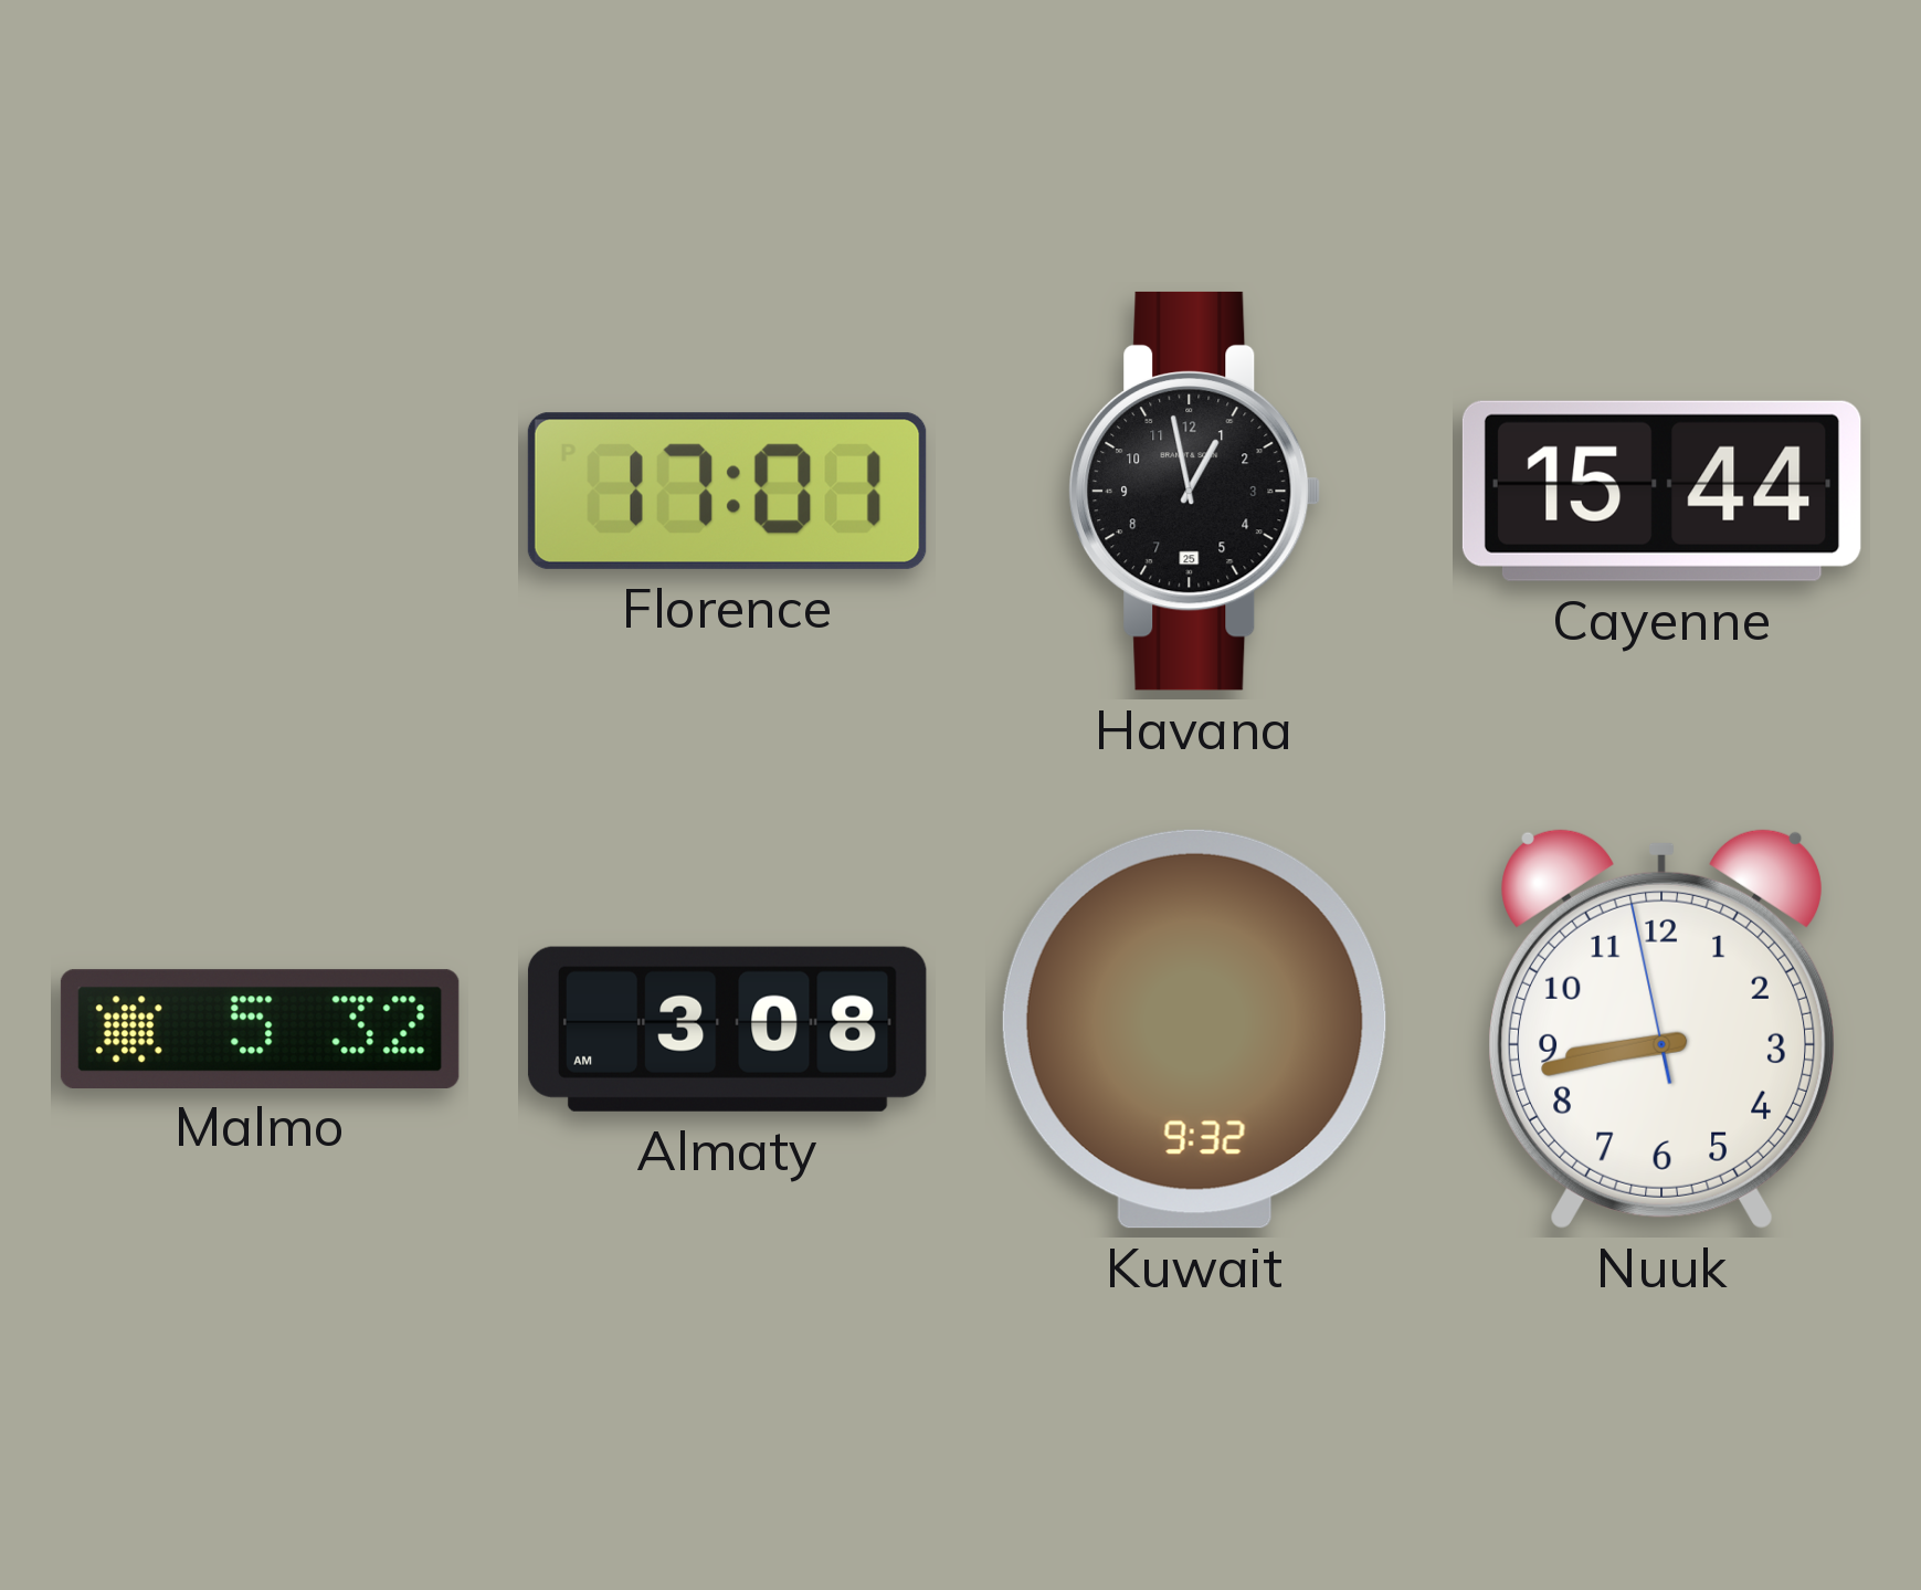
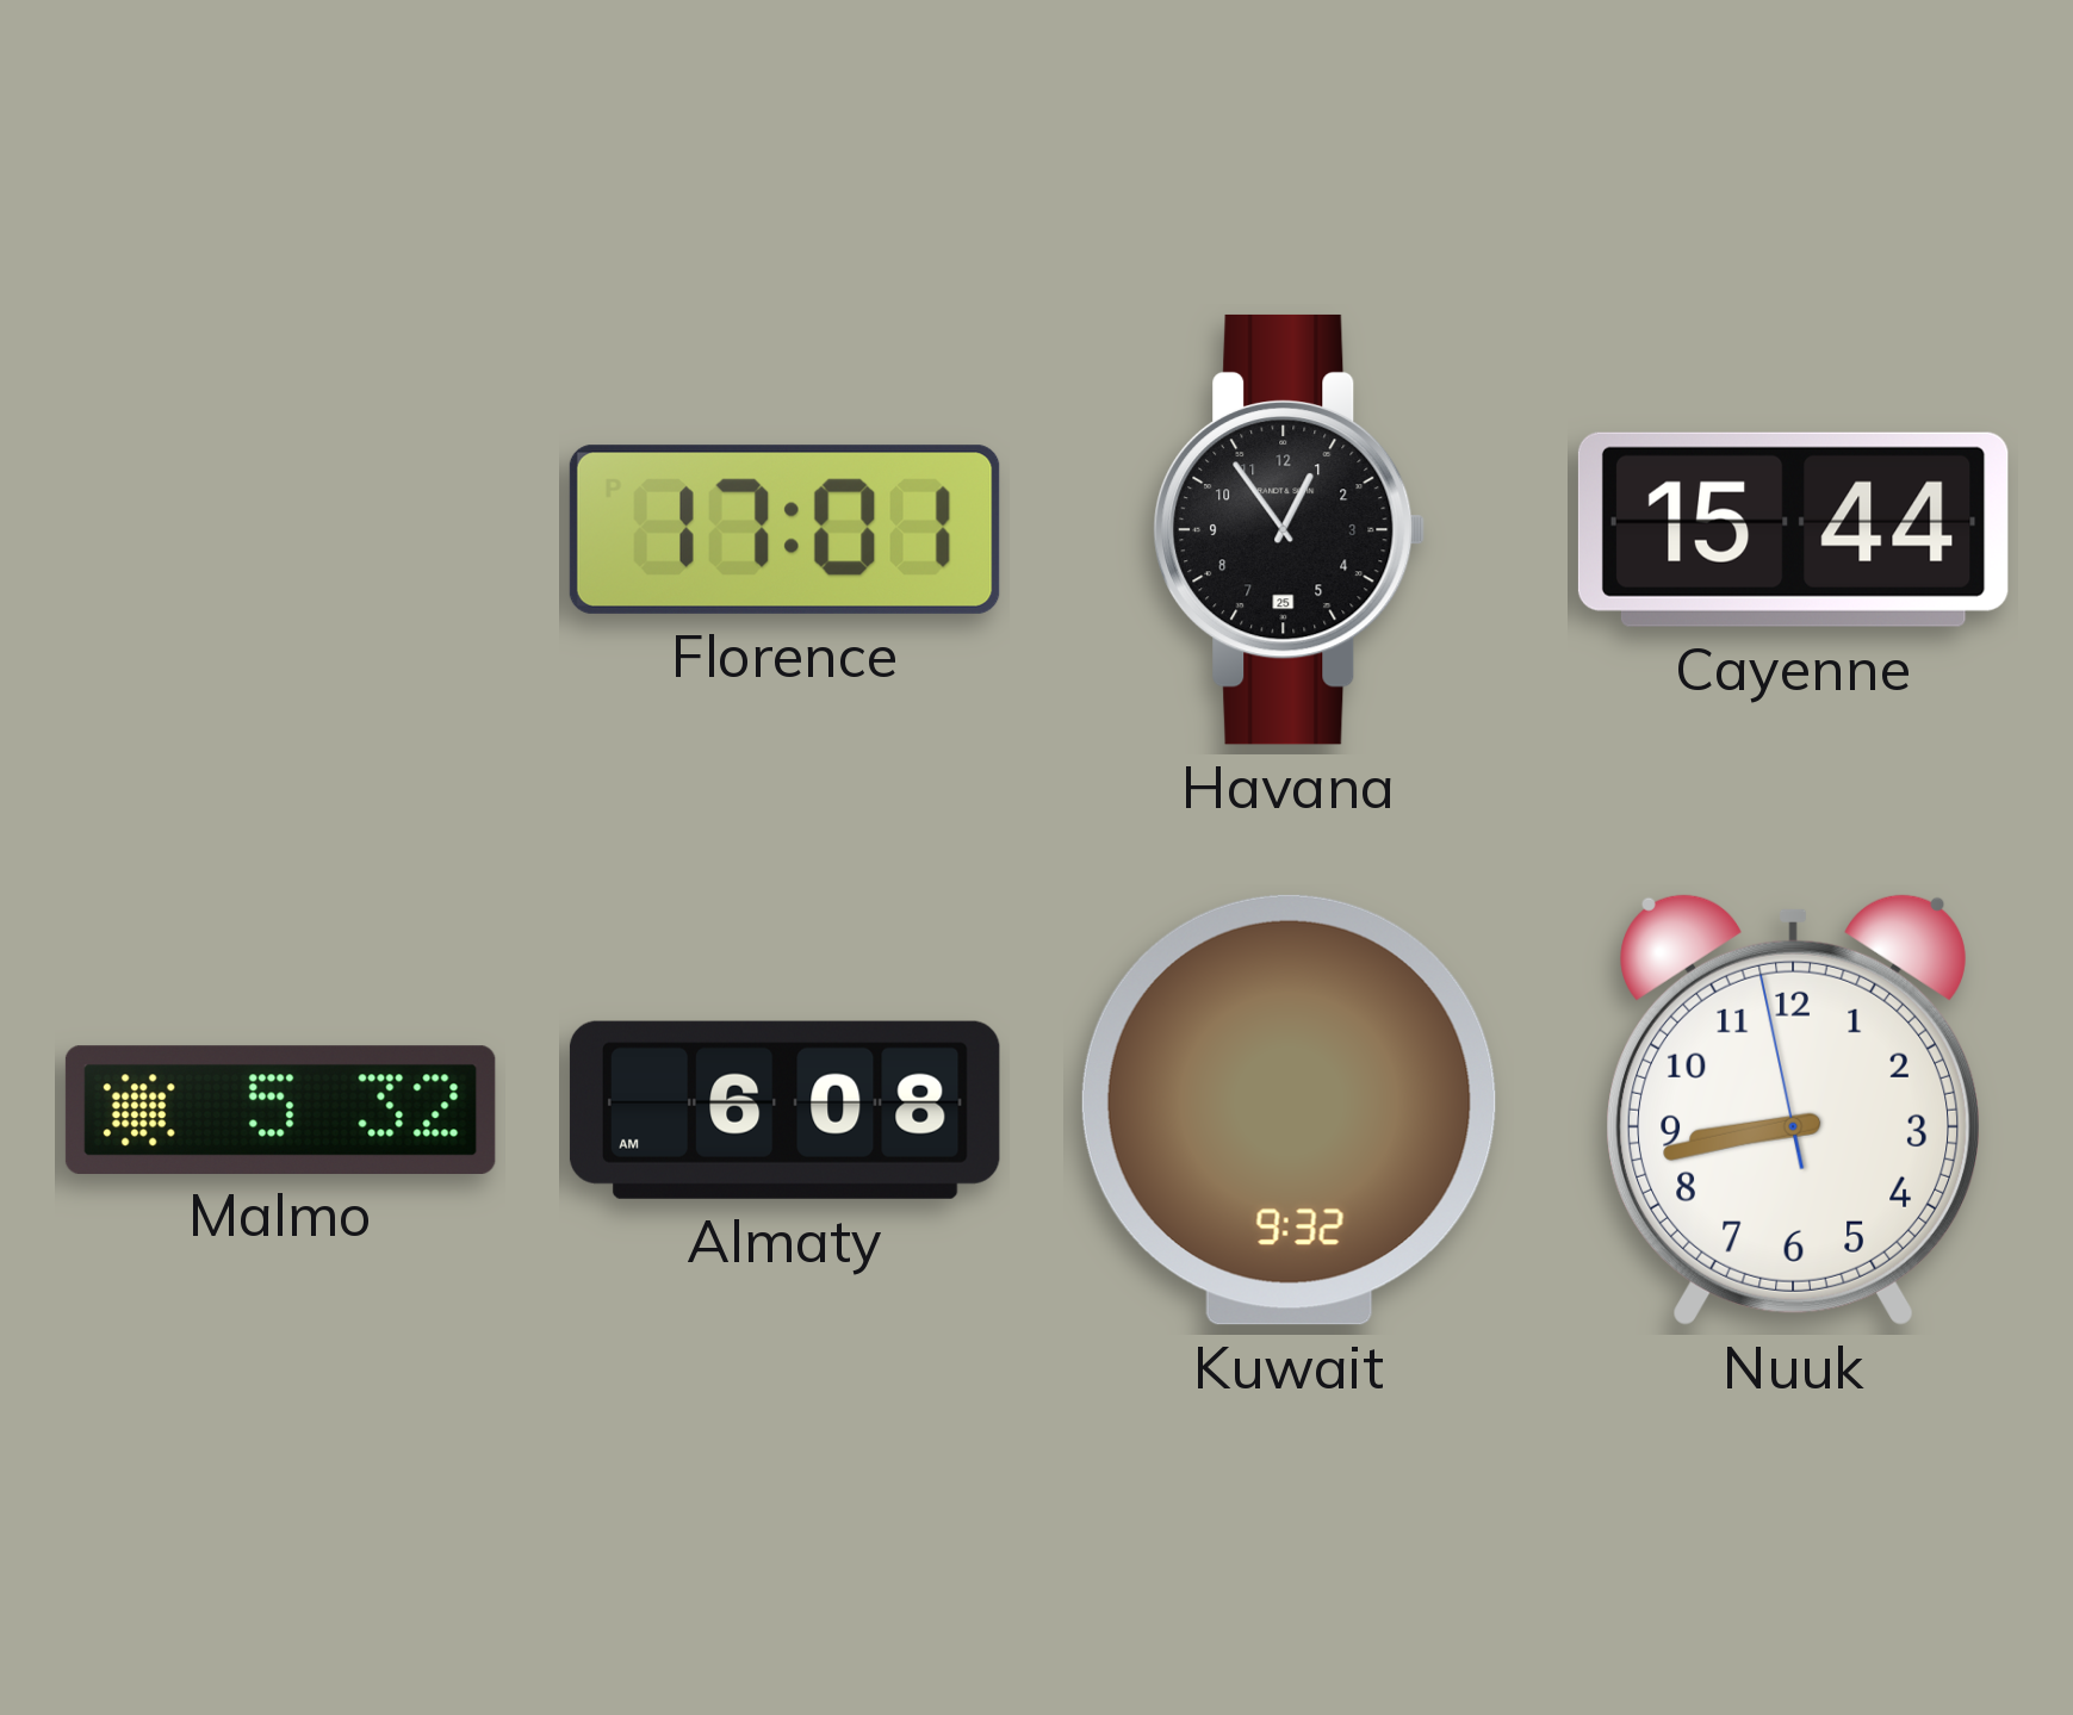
Havana: 12:58 -> 12:54
Almaty: 3:08 -> 6:08
